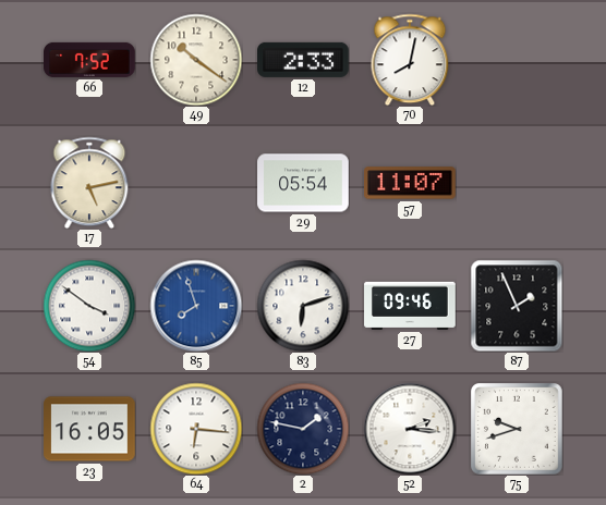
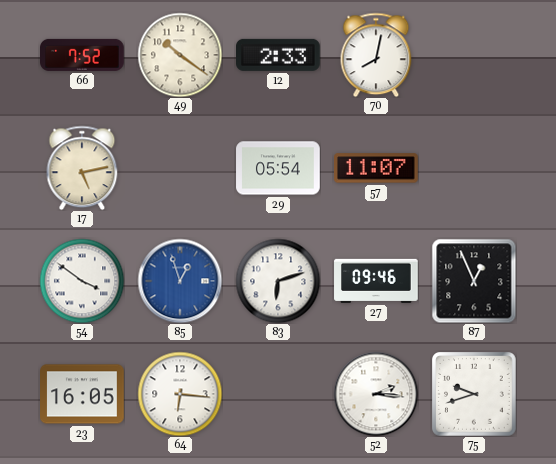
85: 7:57 -> 12:57
87: 1:56 -> 12:56
2: 1:47 -> none
